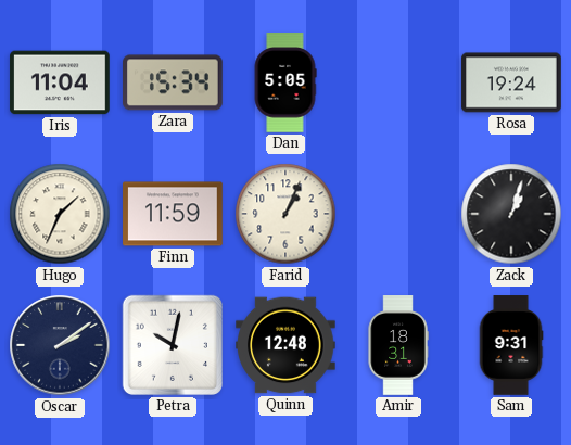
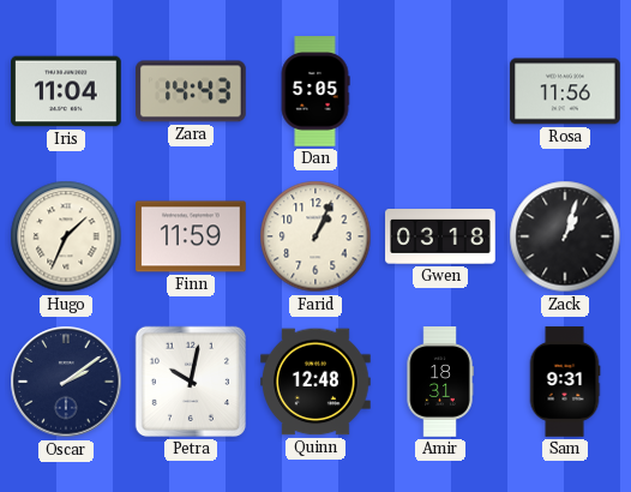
Zara: 15:34 -> 14:43
Rosa: 19:24 -> 11:56
Gwen: none -> 03:18
